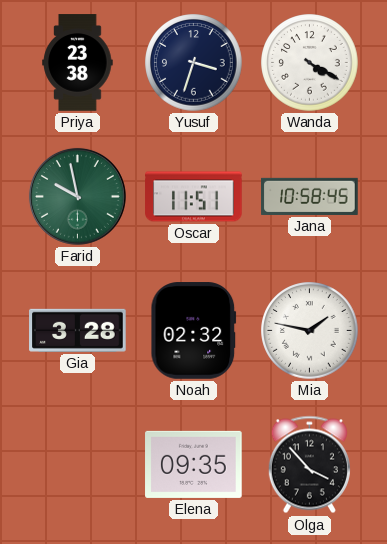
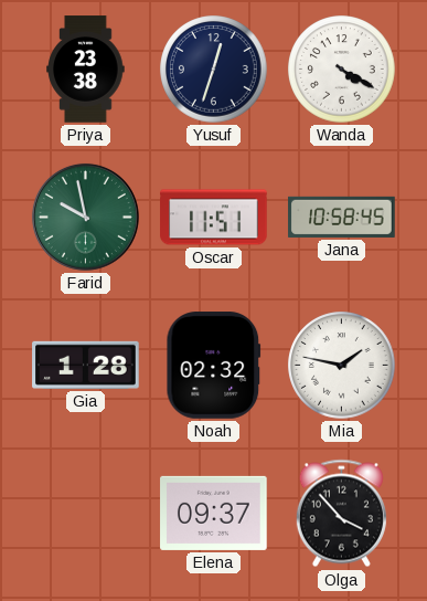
Yusuf: 3:33 -> 12:33
Gia: 3:28 -> 1:28
Elena: 09:35 -> 09:37
